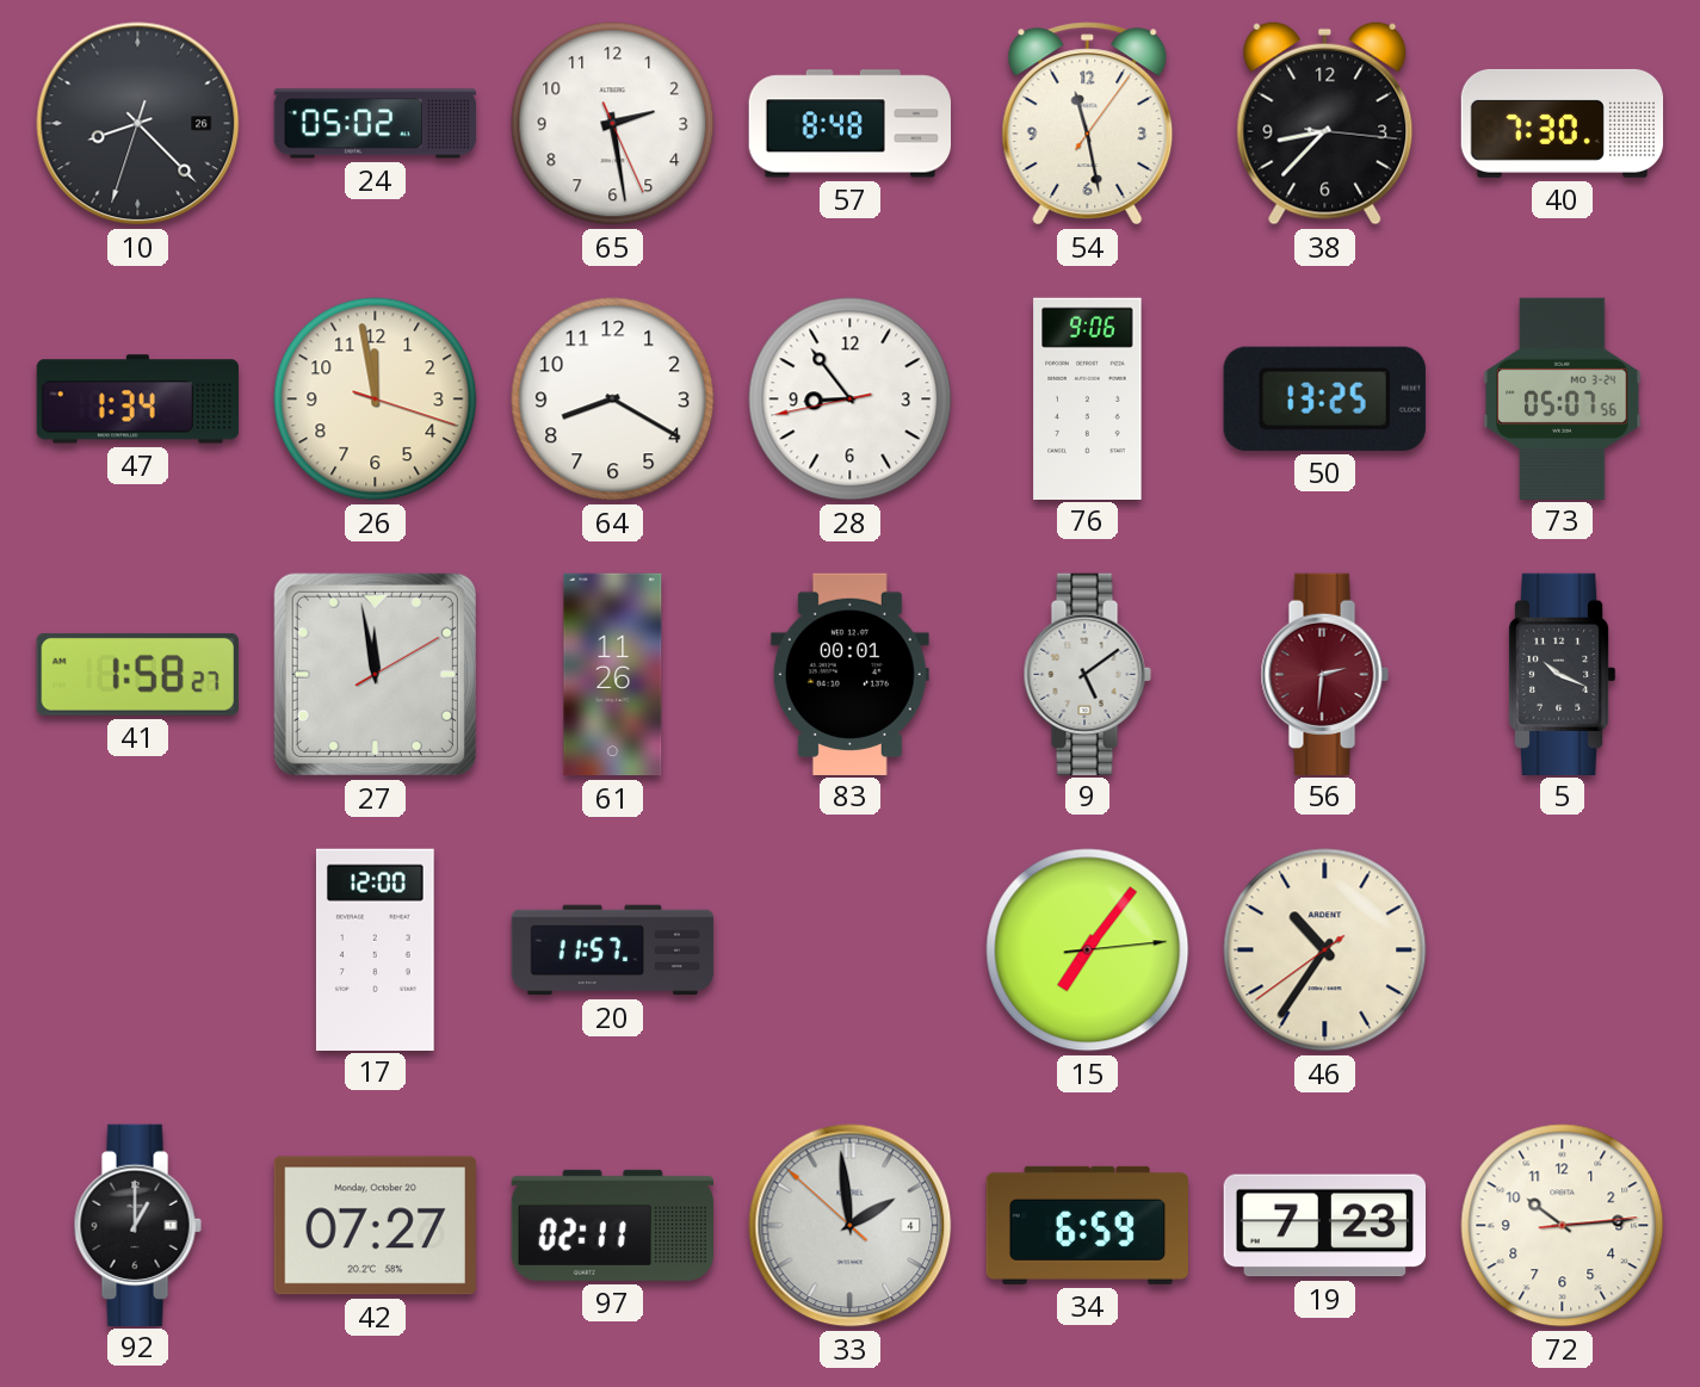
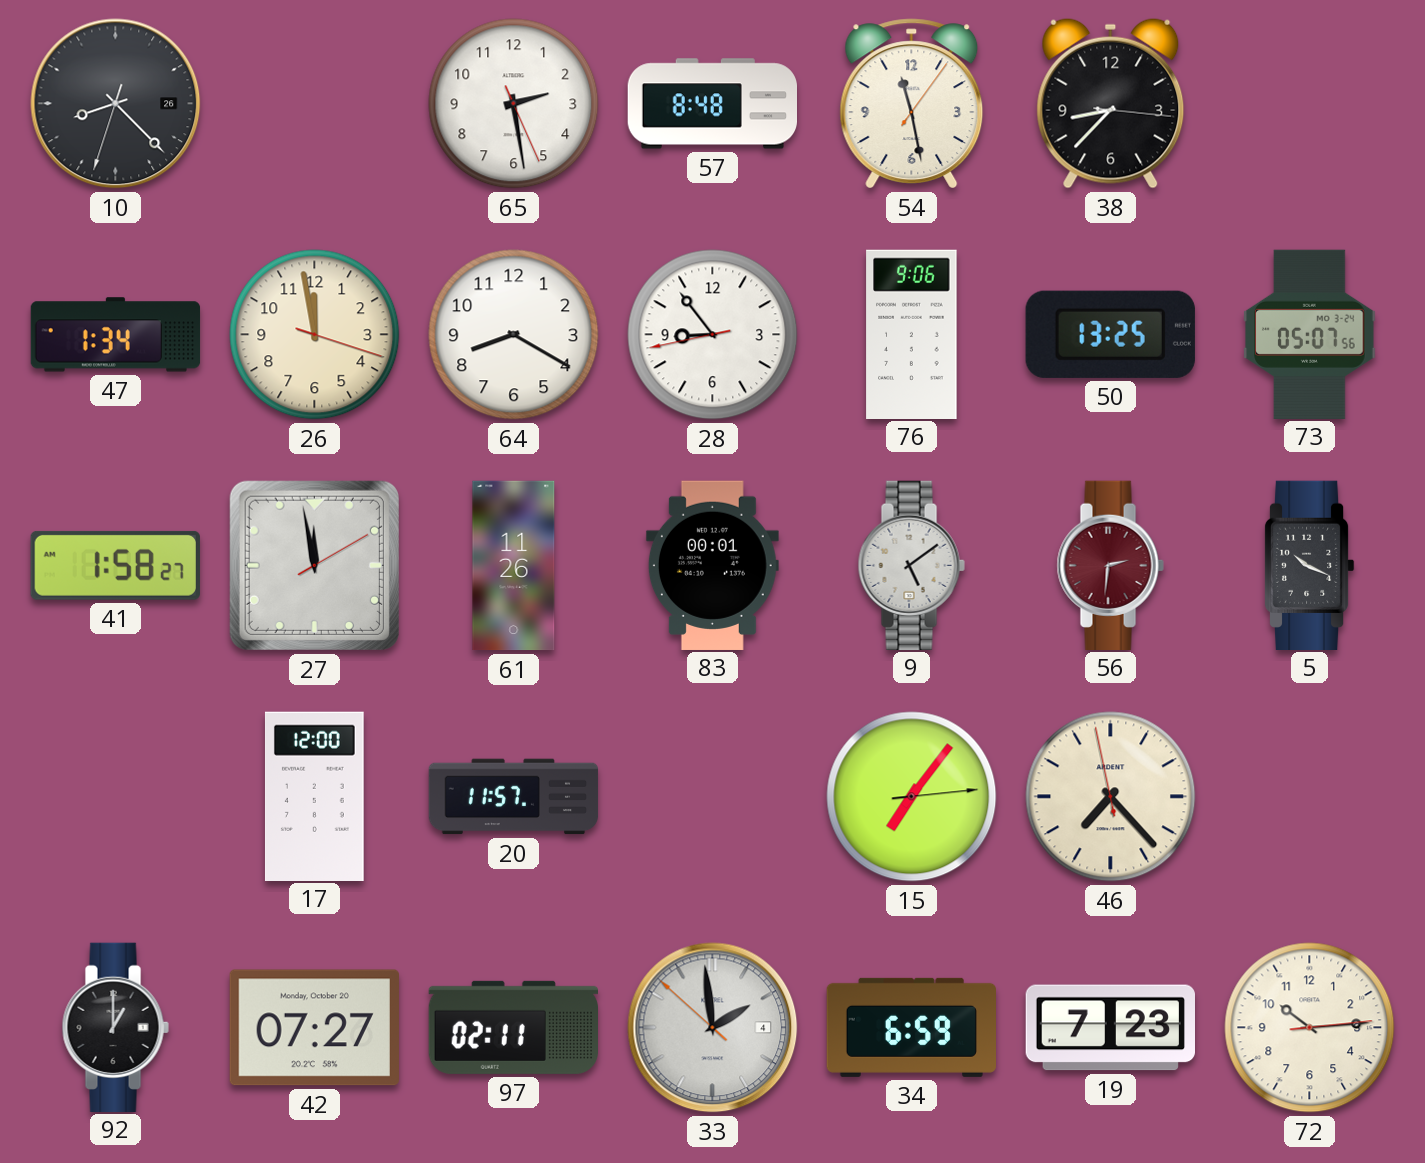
24: 05:02 -> none
40: 7:30 -> none
46: 10:35 -> 7:22
